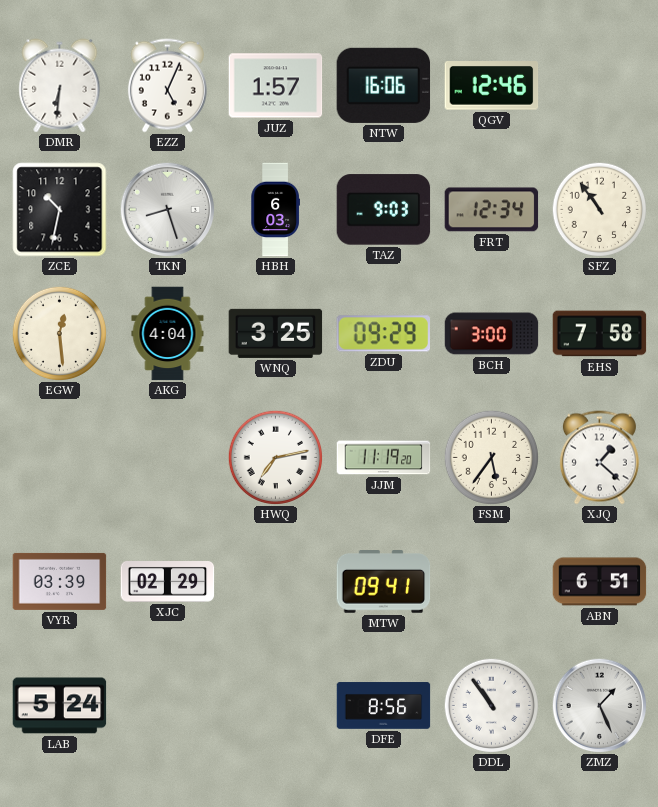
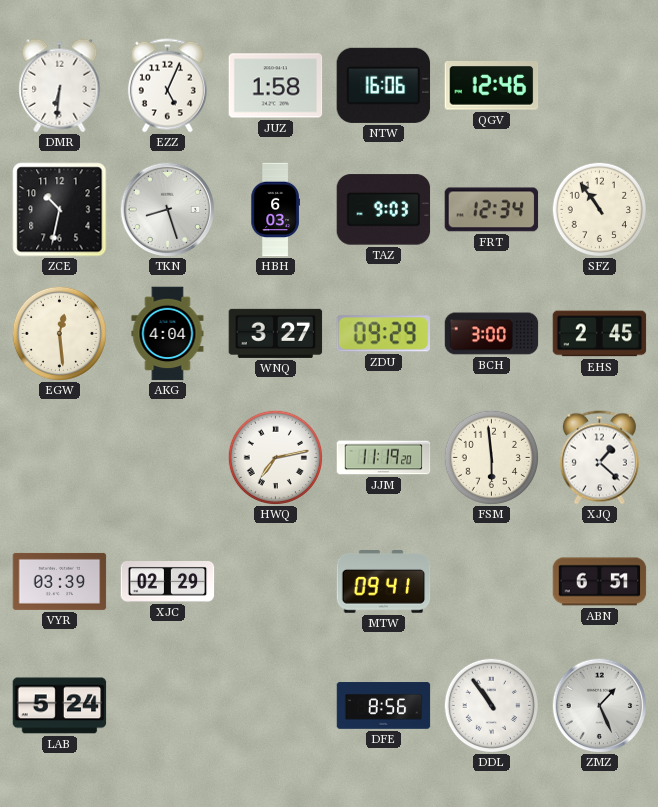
JUZ: 1:57 -> 1:58
WNQ: 3:25 -> 3:27
EHS: 7:58 -> 2:45
FSM: 5:36 -> 5:59
